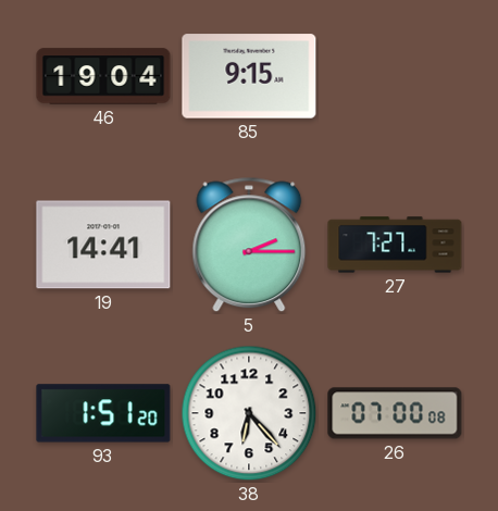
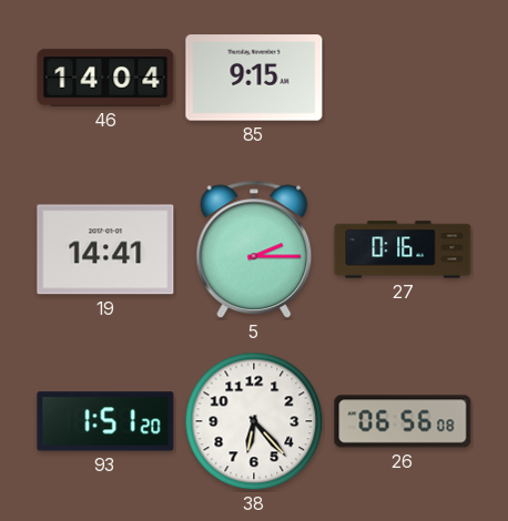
46: 19:04 -> 14:04
27: 7:27 -> 0:16
26: 07:00 -> 06:56
